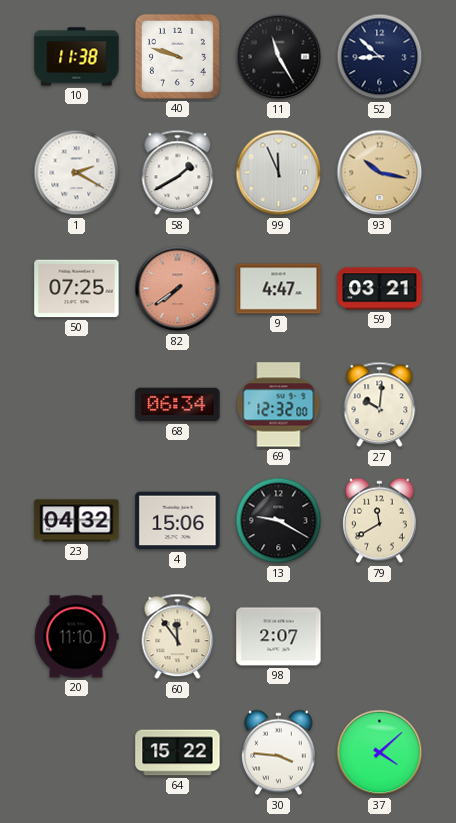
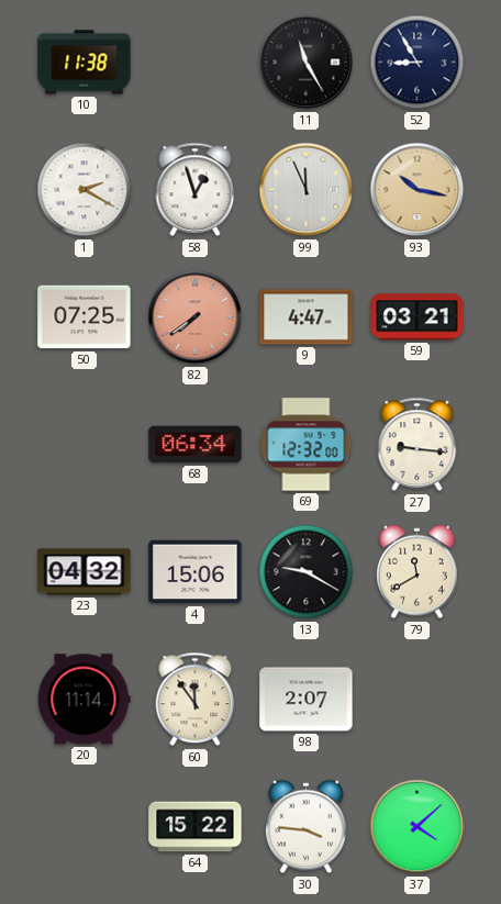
40: 9:48 -> none
52: 8:52 -> 8:55
58: 1:40 -> 12:57
27: 10:01 -> 9:16
20: 11:10 -> 11:14
